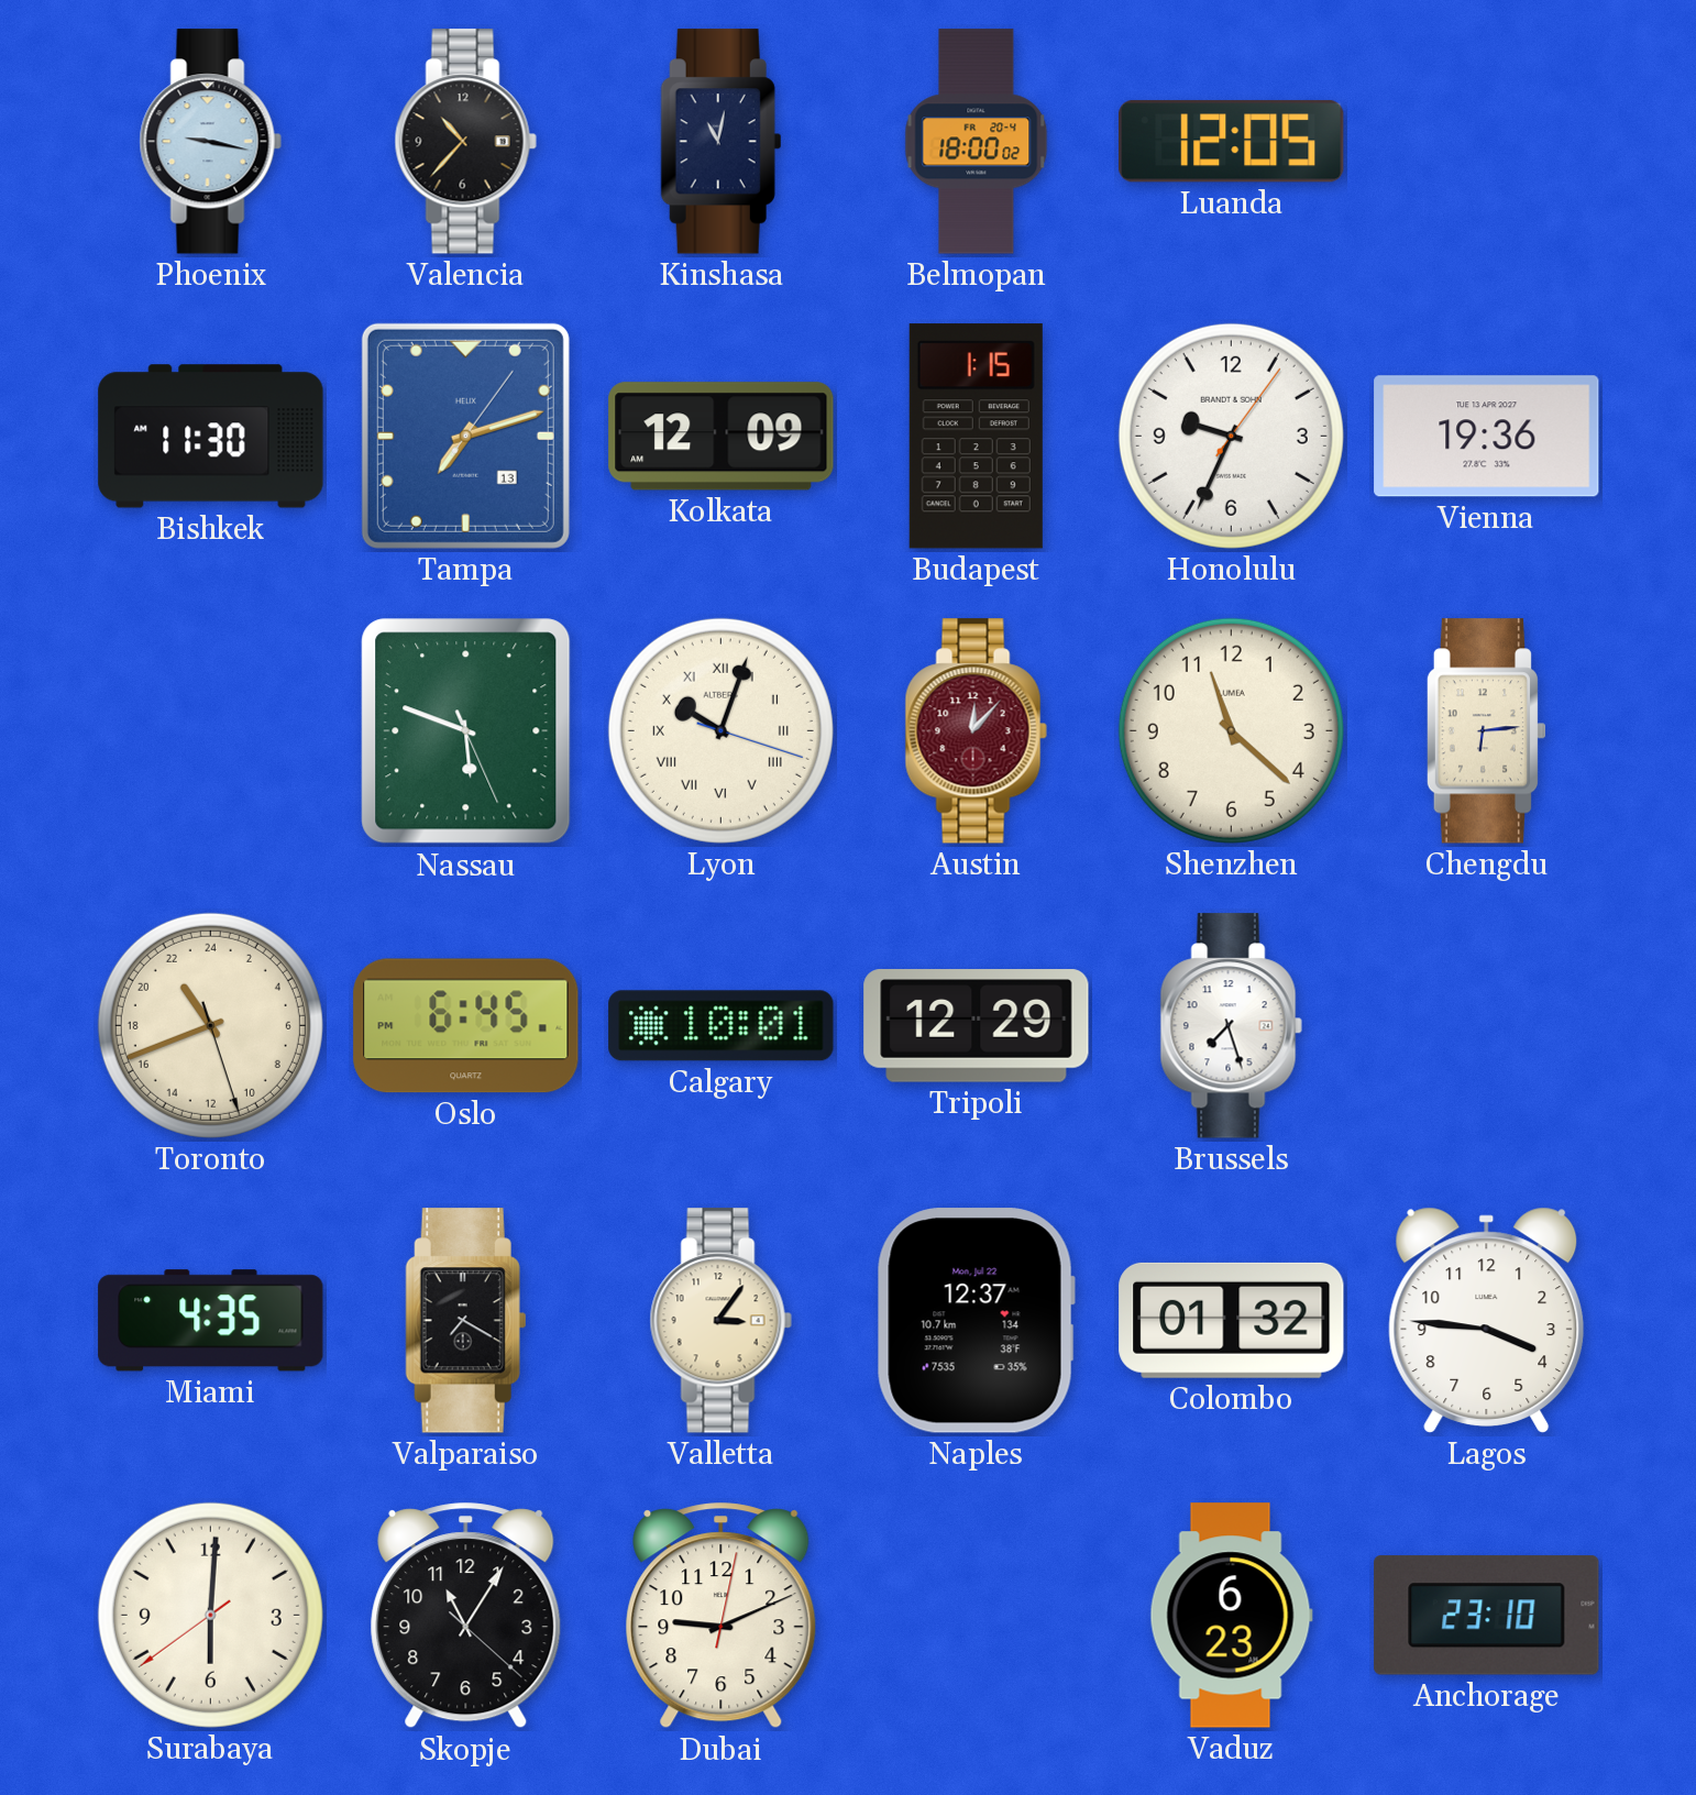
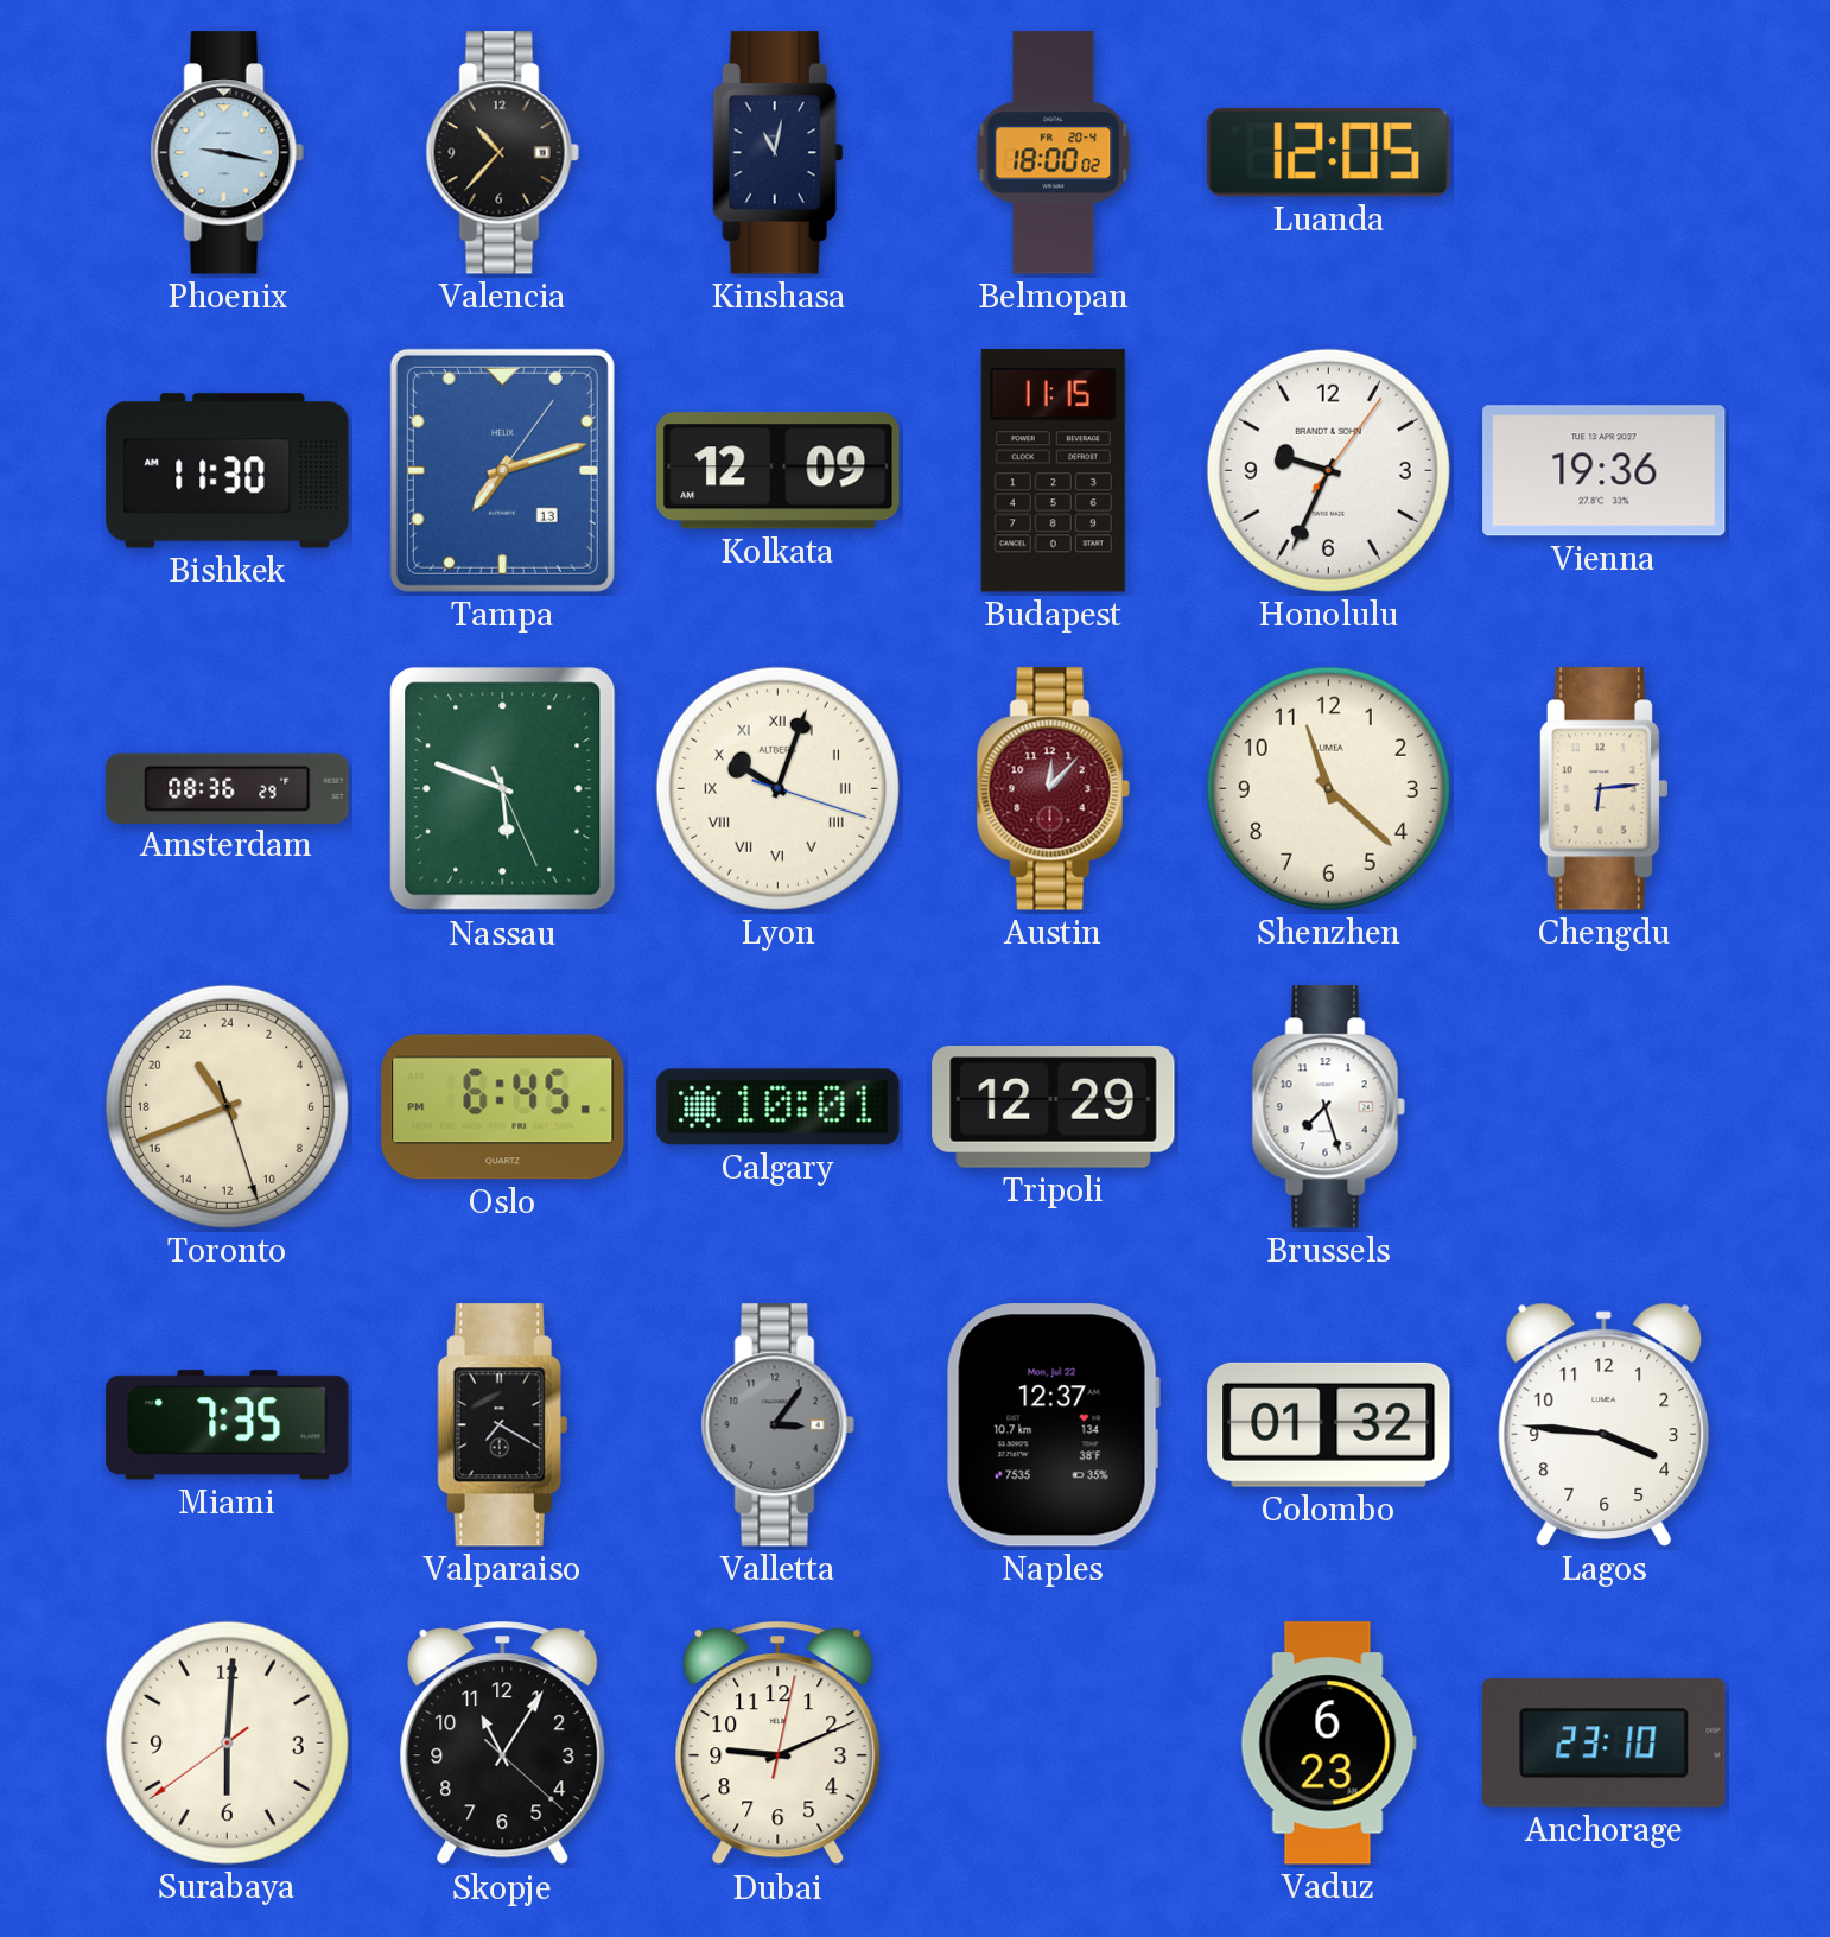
Budapest: 1:15 -> 11:15
Amsterdam: none -> 08:36
Miami: 4:35 -> 7:35
Valletta dial: cream -> grey
